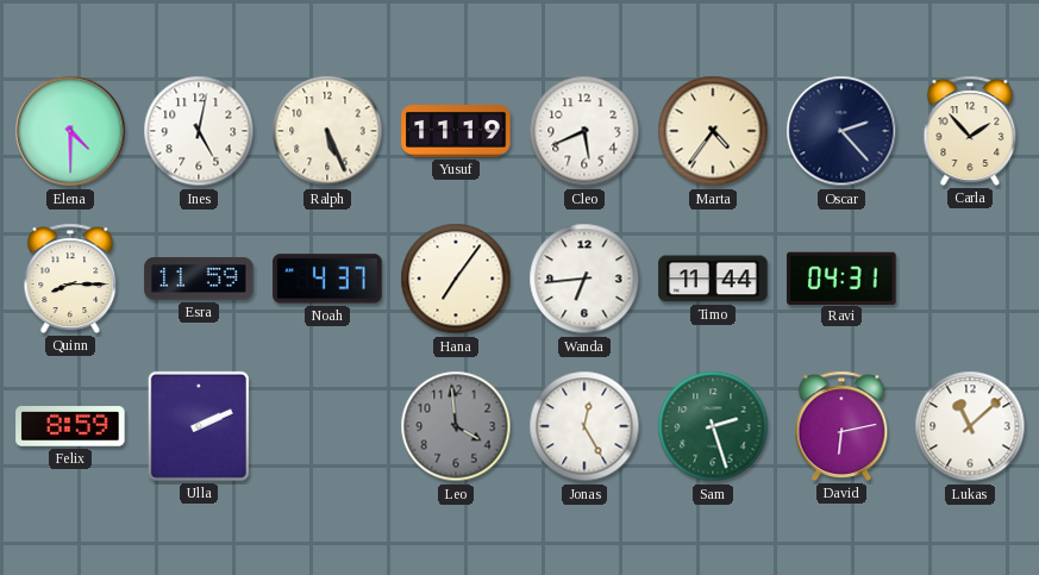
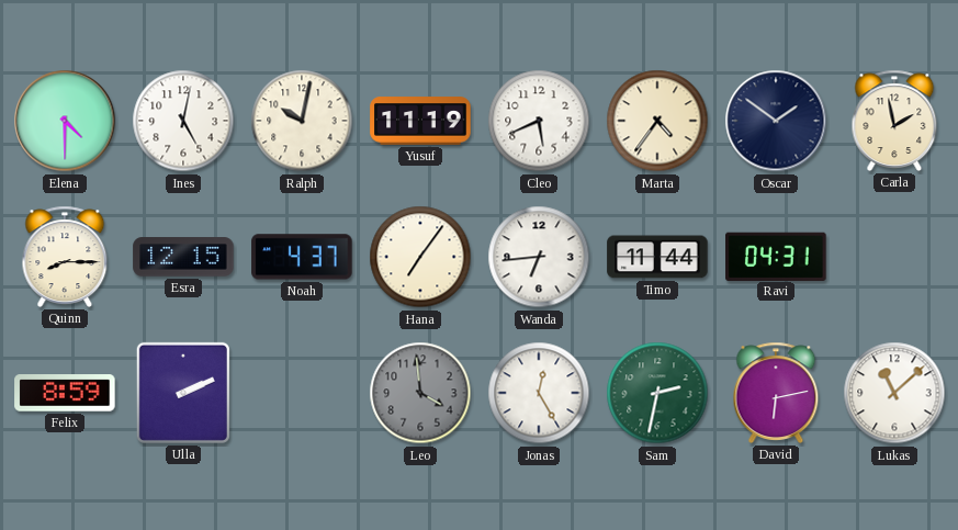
Ralph: 5:26 -> 10:02
Oscar: 2:23 -> 1:51
Carla: 1:53 -> 1:58
Esra: 11:59 -> 12:15
Sam: 2:27 -> 2:32
